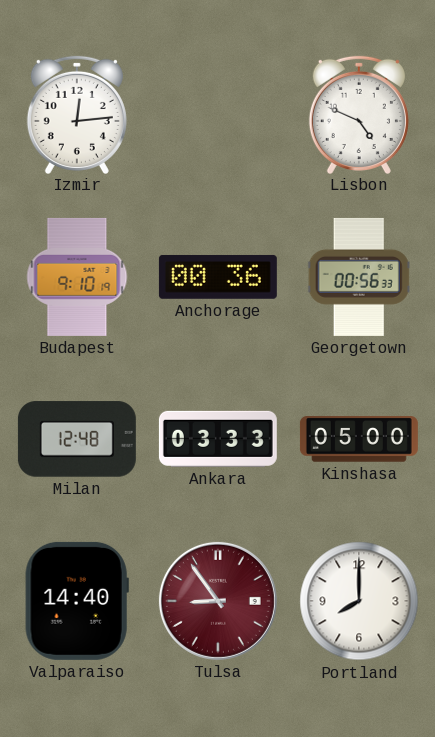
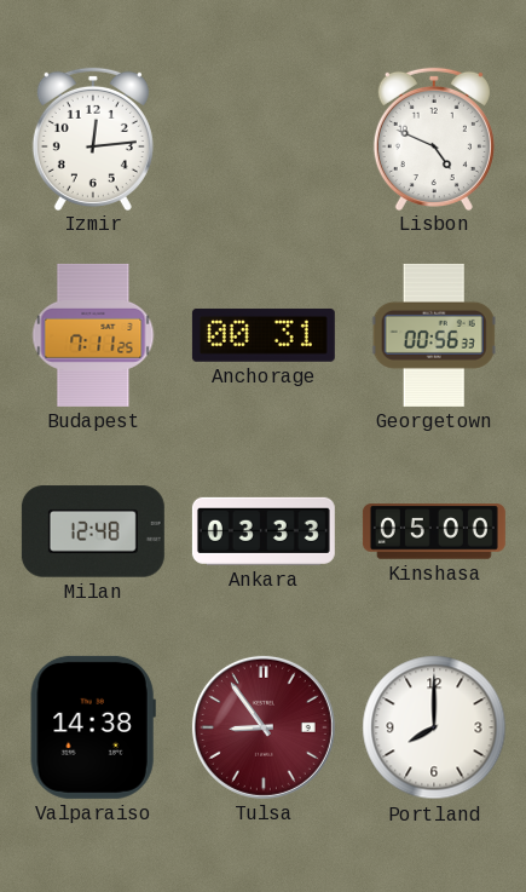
Budapest: 9:10 -> 7:11
Anchorage: 00:36 -> 00:31
Valparaiso: 14:40 -> 14:38
